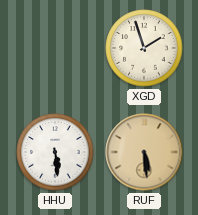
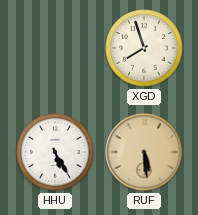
XGD: 1:57 -> 7:57
HHU: 5:29 -> 5:25
